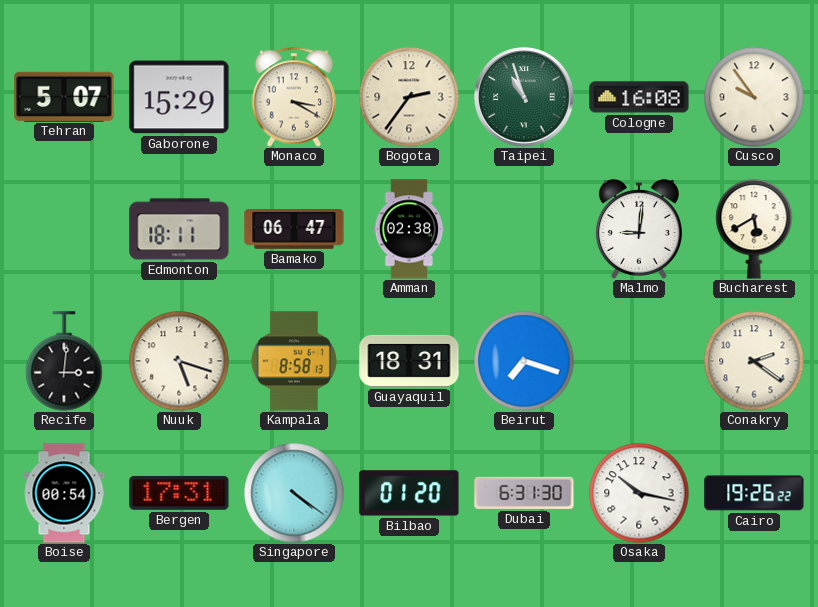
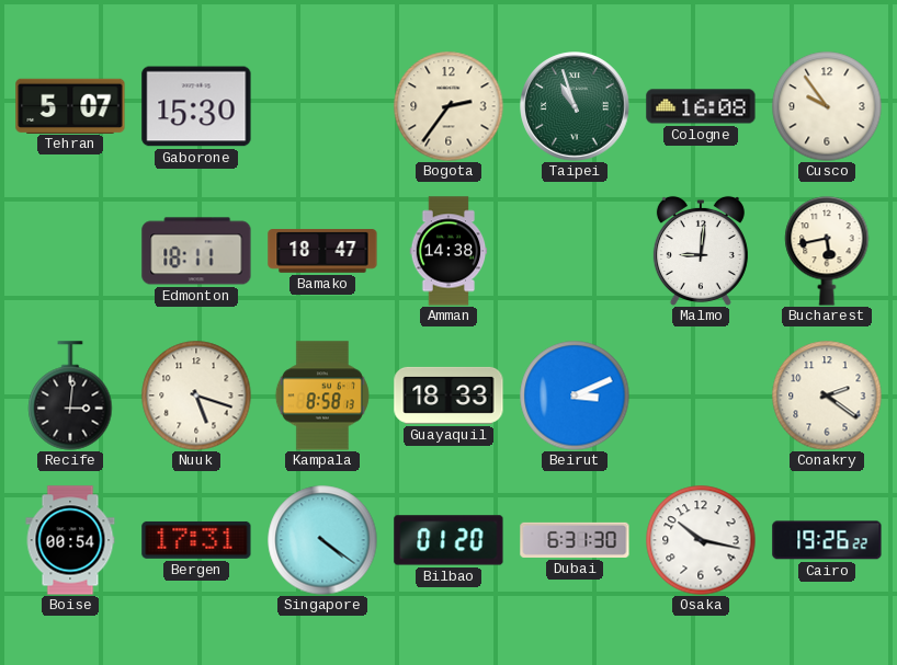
Gaborone: 15:29 -> 15:30
Monaco: 3:20 -> none
Bamako: 06:47 -> 18:47
Amman: 02:38 -> 14:38
Bucharest: 5:40 -> 5:43
Guayaquil: 18:31 -> 18:33
Beirut: 7:18 -> 3:11
